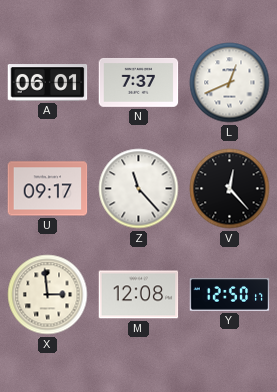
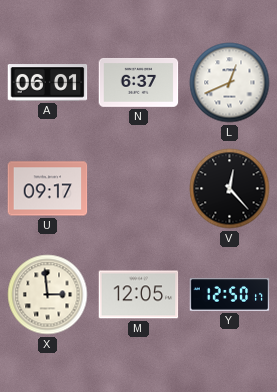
N: 7:37 -> 6:37
Z: 11:23 -> none
M: 12:08 -> 12:05
